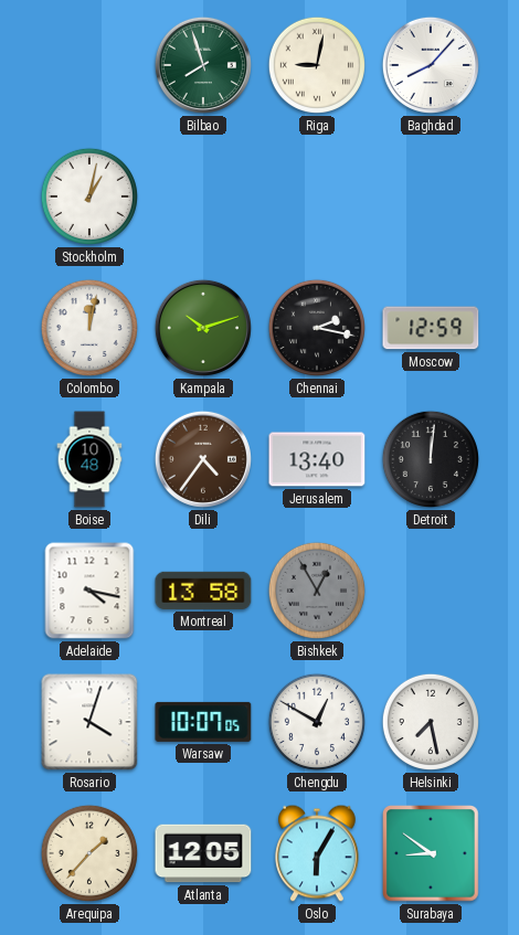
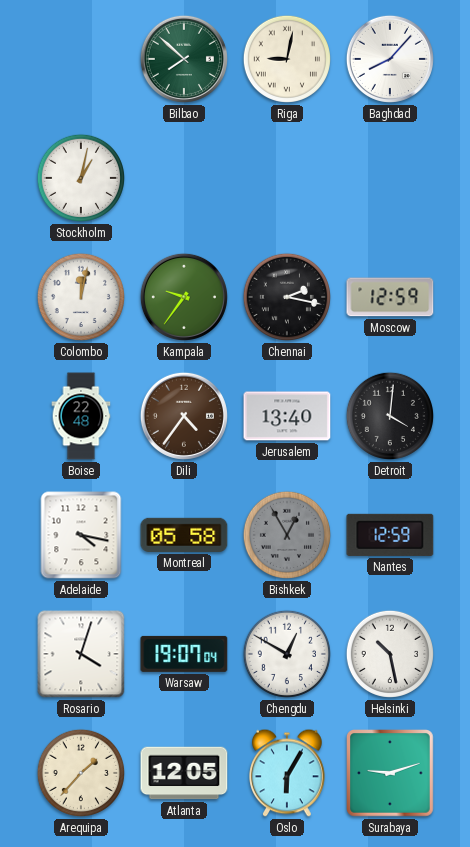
Bilbao: 7:57 -> 7:52
Kampala: 10:12 -> 9:36
Boise: 10:48 -> 22:48
Detroit: 12:01 -> 4:01
Montreal: 13:58 -> 05:58
Nantes: none -> 12:59
Warsaw: 10:07 -> 19:07
Helsinki: 7:28 -> 10:28
Surabaya: 8:51 -> 9:12
